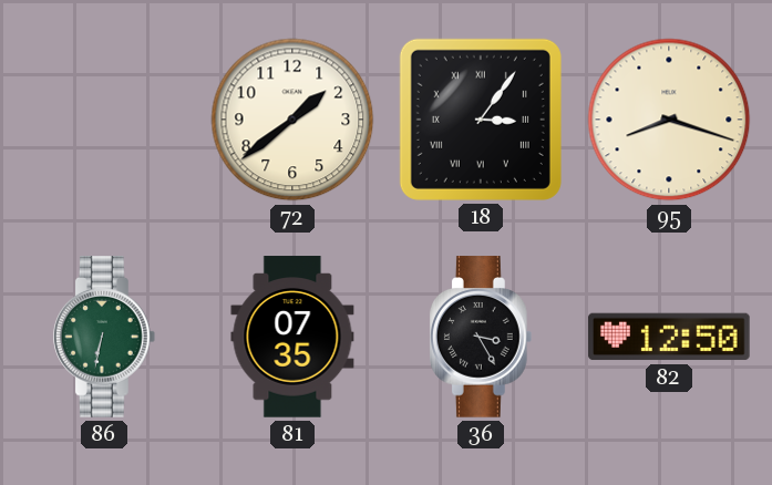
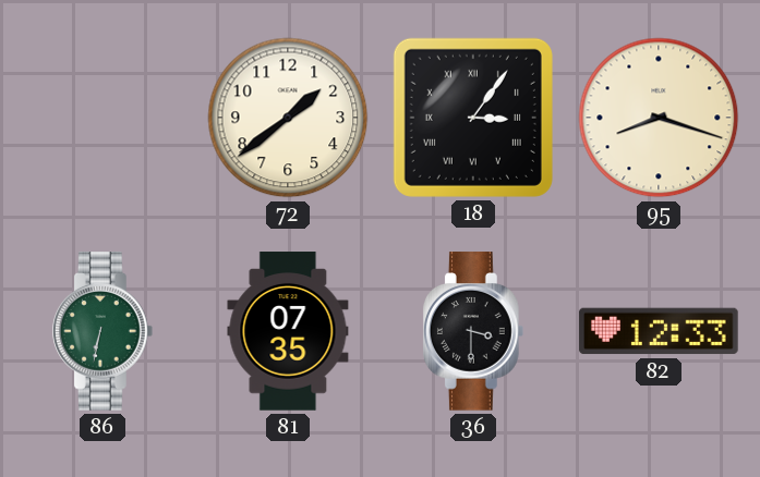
36: 3:25 -> 3:30
82: 12:50 -> 12:33
